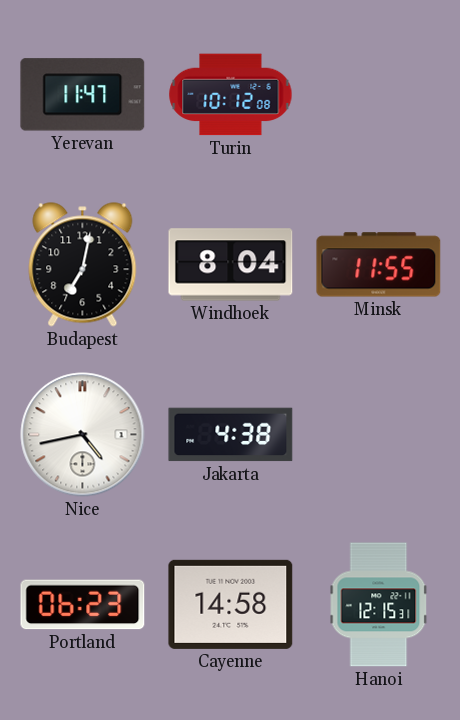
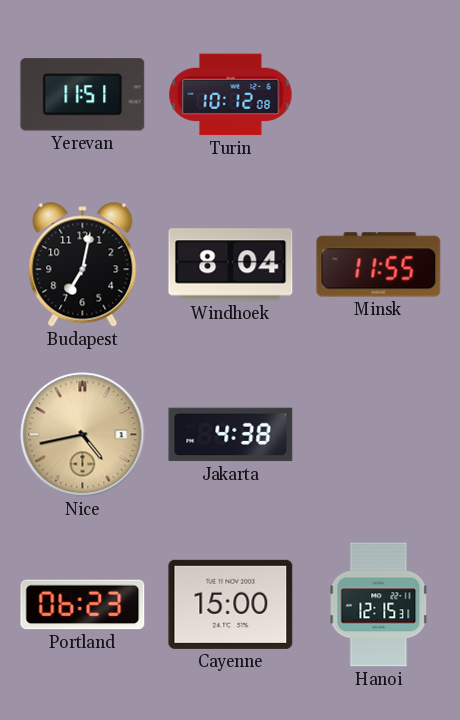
Yerevan: 11:47 -> 11:51
Nice dial: white -> champagne
Cayenne: 14:58 -> 15:00
